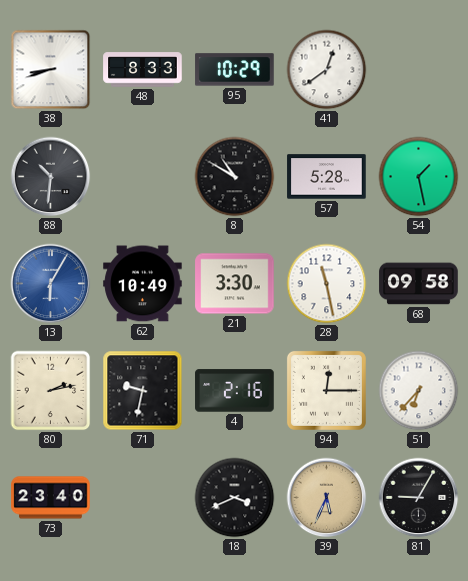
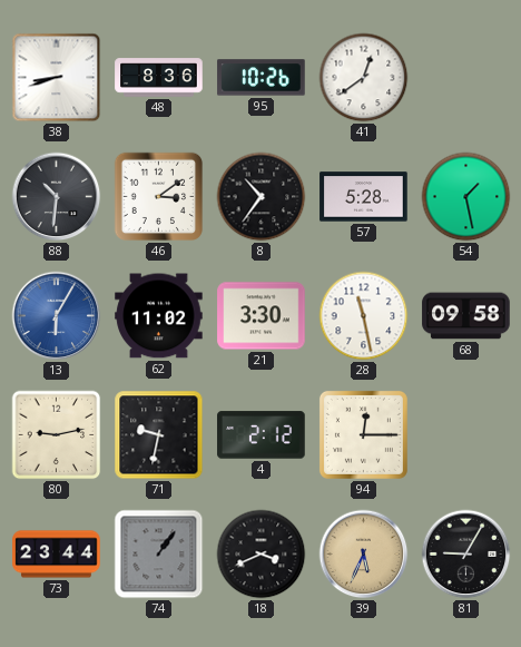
48: 8:33 -> 8:36
95: 10:29 -> 10:26
46: none -> 3:09
8: 10:50 -> 10:36
62: 10:49 -> 11:02
80: 2:13 -> 9:13
4: 2:16 -> 2:12
51: 6:37 -> none
73: 23:40 -> 23:44
74: none -> 1:06
